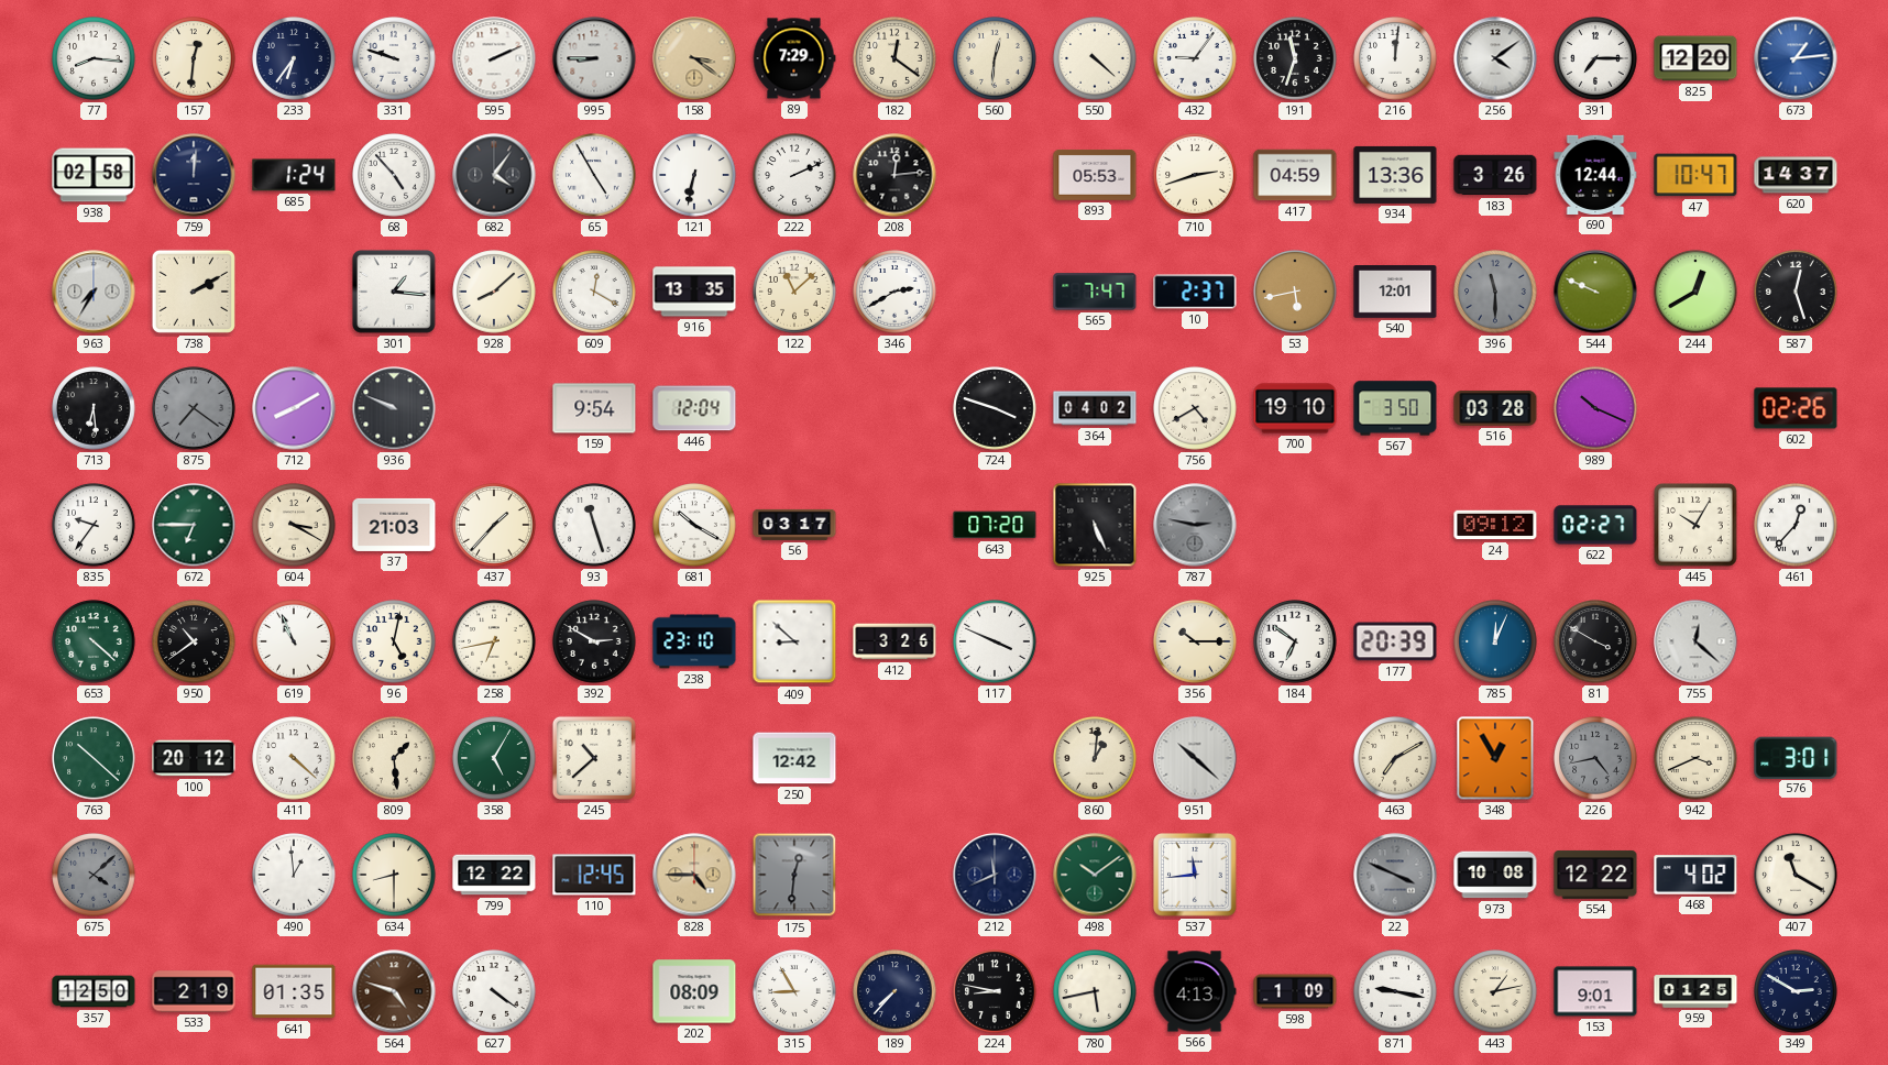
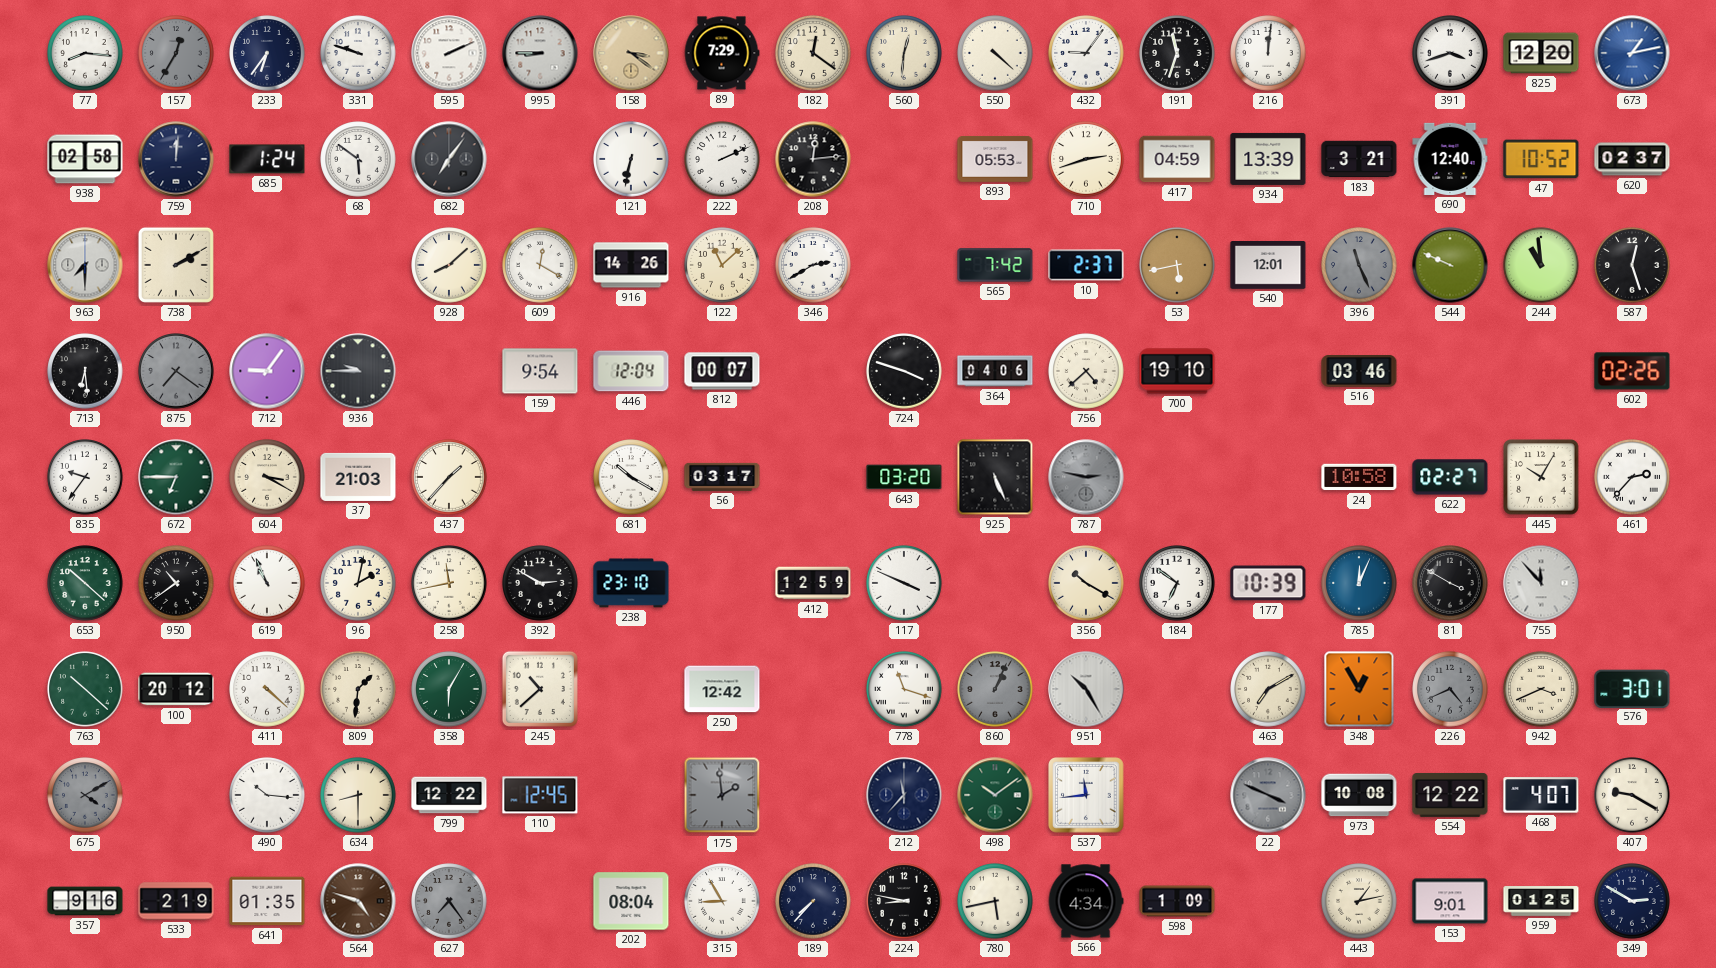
157: 12:31 -> 12:35
157 dial: cream -> grey
256: 4:09 -> none
391: 7:15 -> 3:42
673: 1:14 -> 1:13
68: 4:53 -> 5:51
682: 4:06 -> 7:06
65: 4:55 -> none
934: 13:36 -> 13:39
183: 3:26 -> 3:21
690: 12:44 -> 12:40
47: 10:47 -> 10:52
620: 14:37 -> 02:37
963: 7:35 -> 7:30
301: 1:16 -> none
916: 13:35 -> 14:26
565: 7:47 -> 7:42
396: 11:30 -> 11:26
244: 12:40 -> 10:59
712: 8:10 -> 9:06
936: 9:49 -> 9:45
812: none -> 00:07
364: 04:02 -> 04:06
756: 4:40 -> 4:38
567: 3:50 -> none
516: 03:28 -> 03:46
989: 10:19 -> none
93: 11:27 -> none
643: 07:20 -> 03:20
24: 09:12 -> 10:58
461: 12:37 -> 2:37
653: 4:22 -> 10:22
96: 5:02 -> 2:02
258: 6:43 -> 11:43
409: 8:52 -> none
412: 3:26 -> 12:59
356: 10:15 -> 10:20
177: 20:39 -> 10:39
755: 12:22 -> 11:53
809: 1:29 -> 1:31
358: 5:05 -> 6:05
778: none -> 11:18
860: 1:01 -> 1:04
860 dial: cream -> grey
951: 10:22 -> 10:25
226: 4:43 -> 4:41
675: 4:08 -> 4:10
490: 12:59 -> 10:16
828: 4:45 -> none
175: 12:31 -> 1:59
212: 11:41 -> 11:37
468: 4:02 -> 4:07
407: 11:20 -> 9:20
357: 12:50 -> 9:16
627: 4:21 -> 7:24
627 dial: white -> grey
202: 08:09 -> 08:04
566: 4:13 -> 4:34
871: 9:17 -> none
